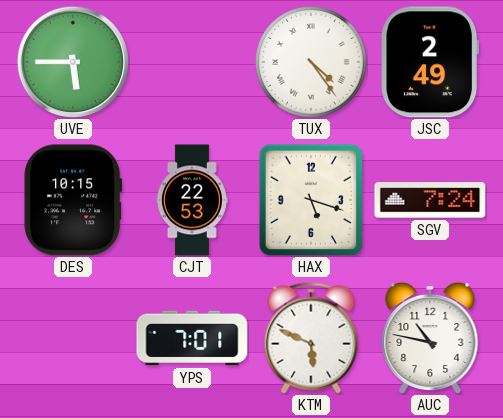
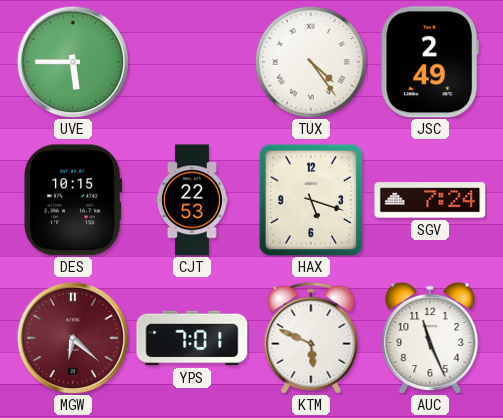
MGW: none -> 6:22
AUC: 10:47 -> 11:26
